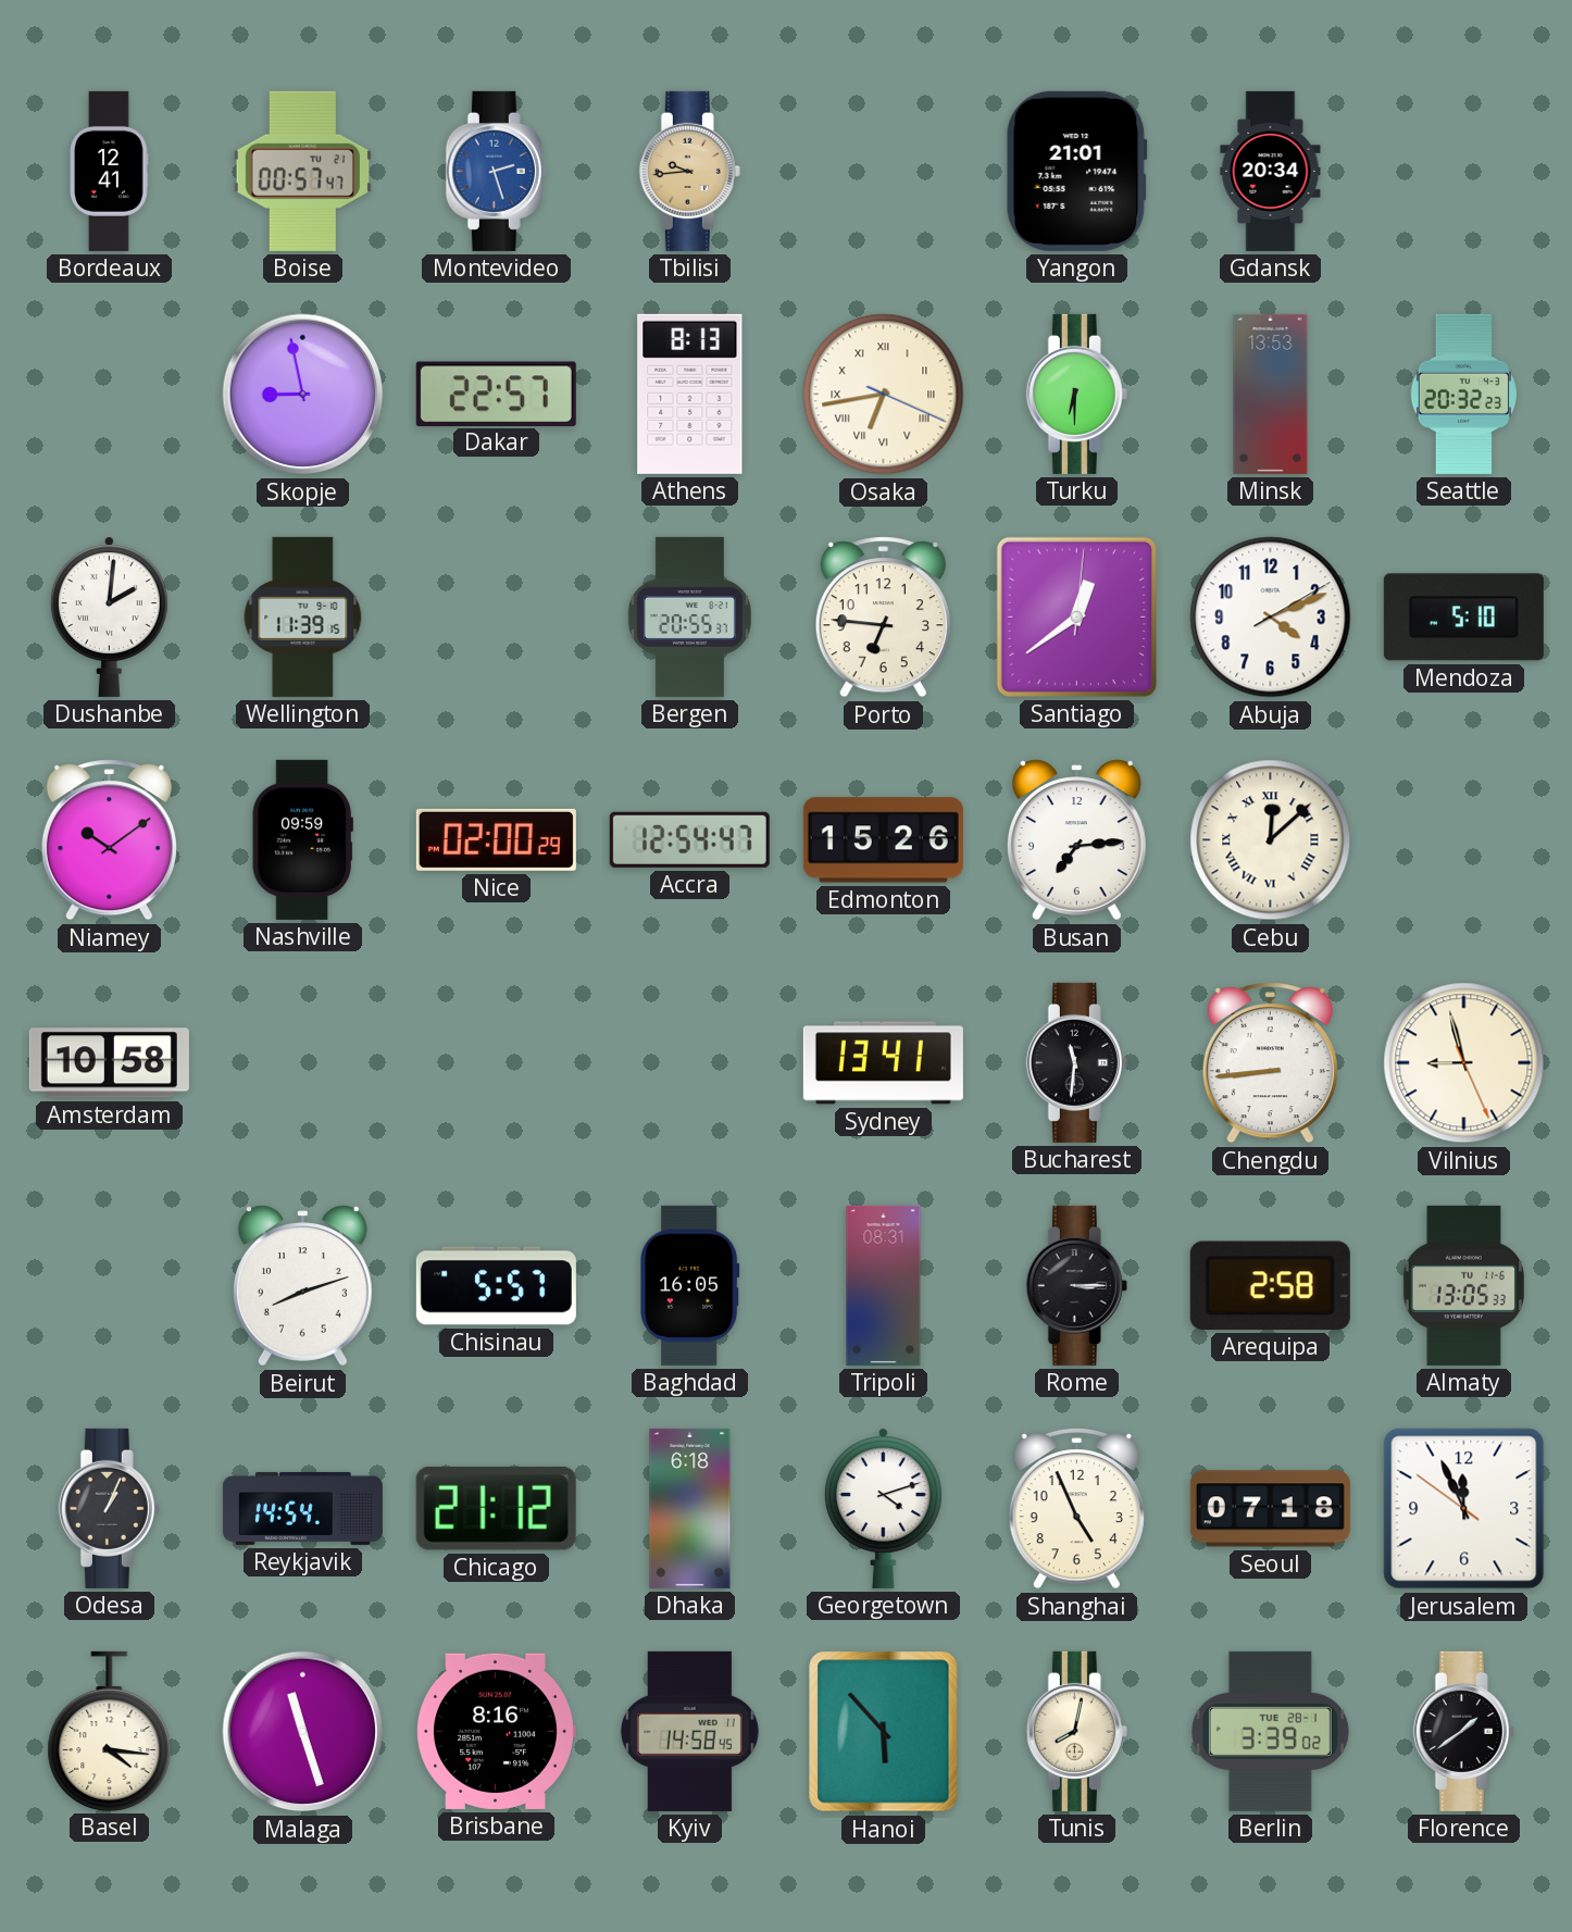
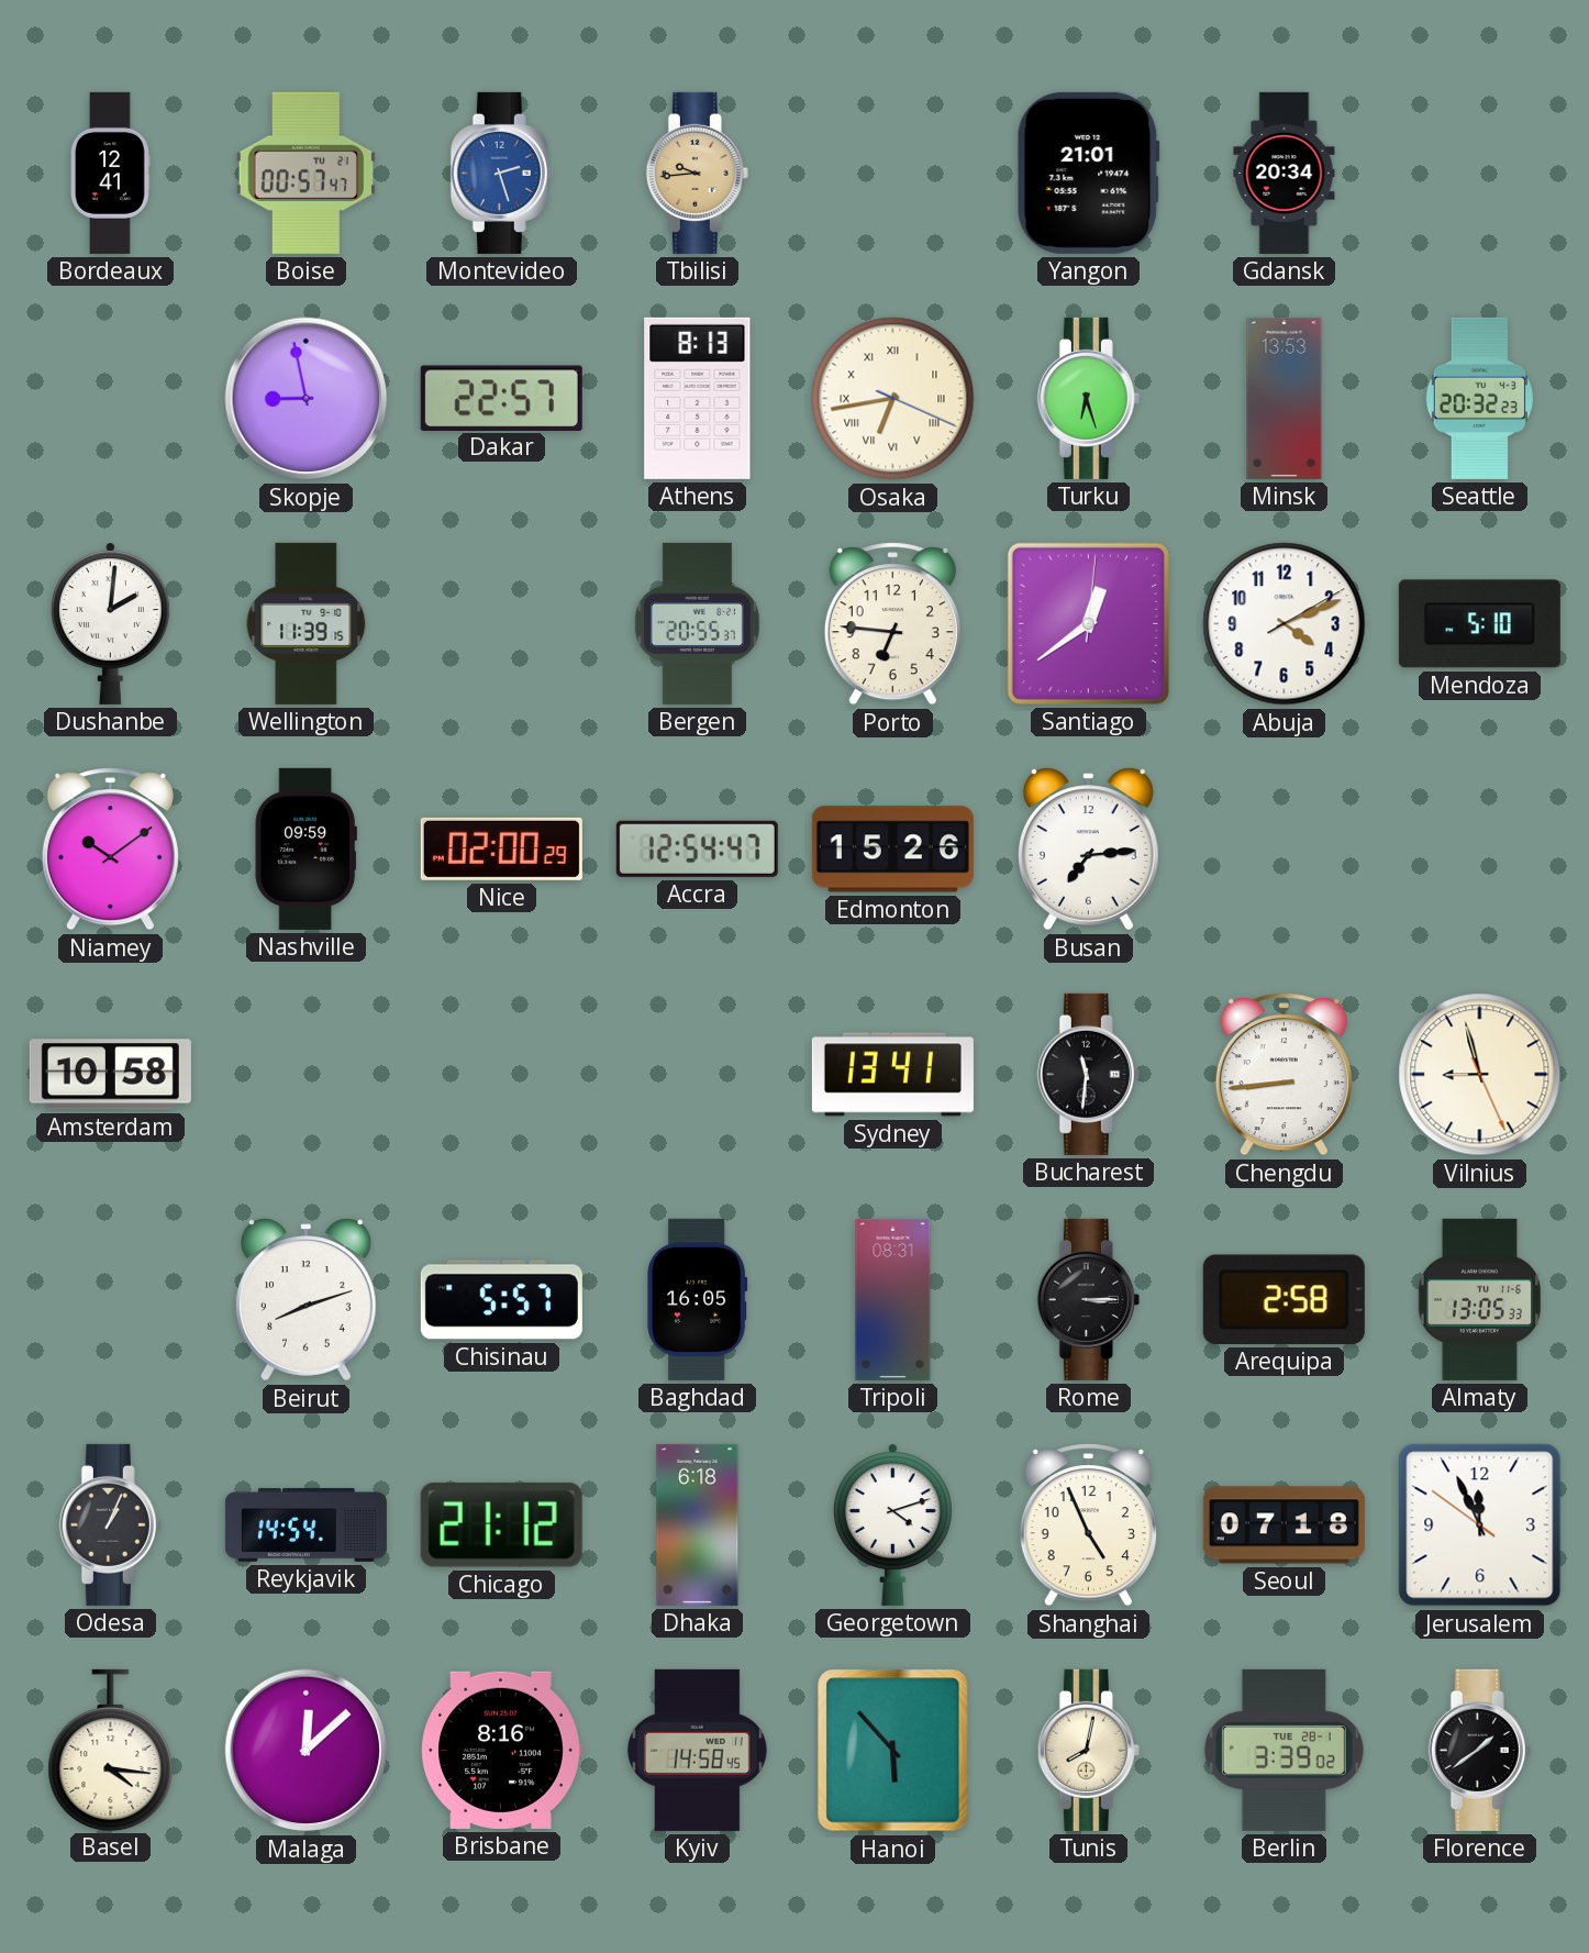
Turku: 6:30 -> 6:27
Cebu: 12:08 -> none
Malaga: 11:27 -> 12:08
